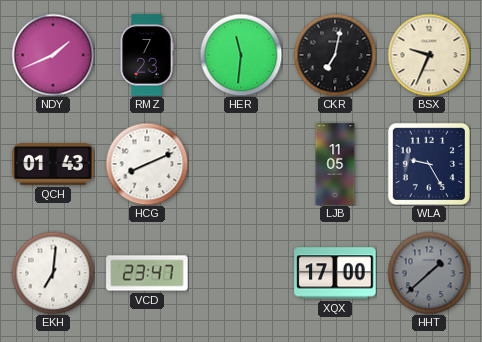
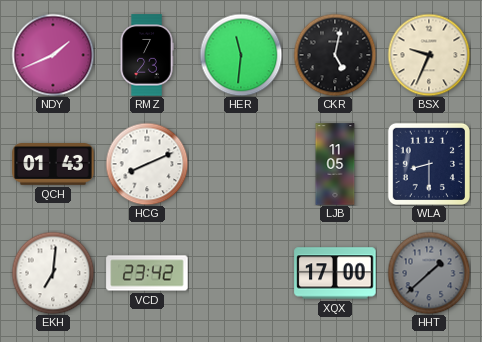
CKR: 7:02 -> 5:02
WLA: 9:25 -> 8:30
VCD: 23:47 -> 23:42
